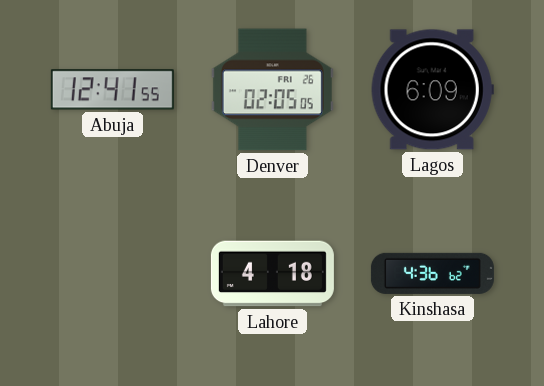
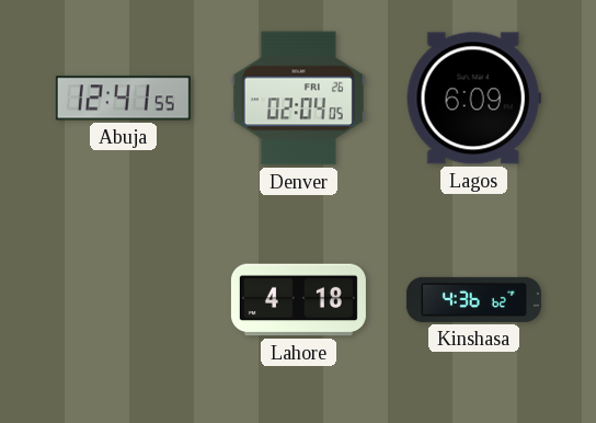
Denver: 02:05 -> 02:04
